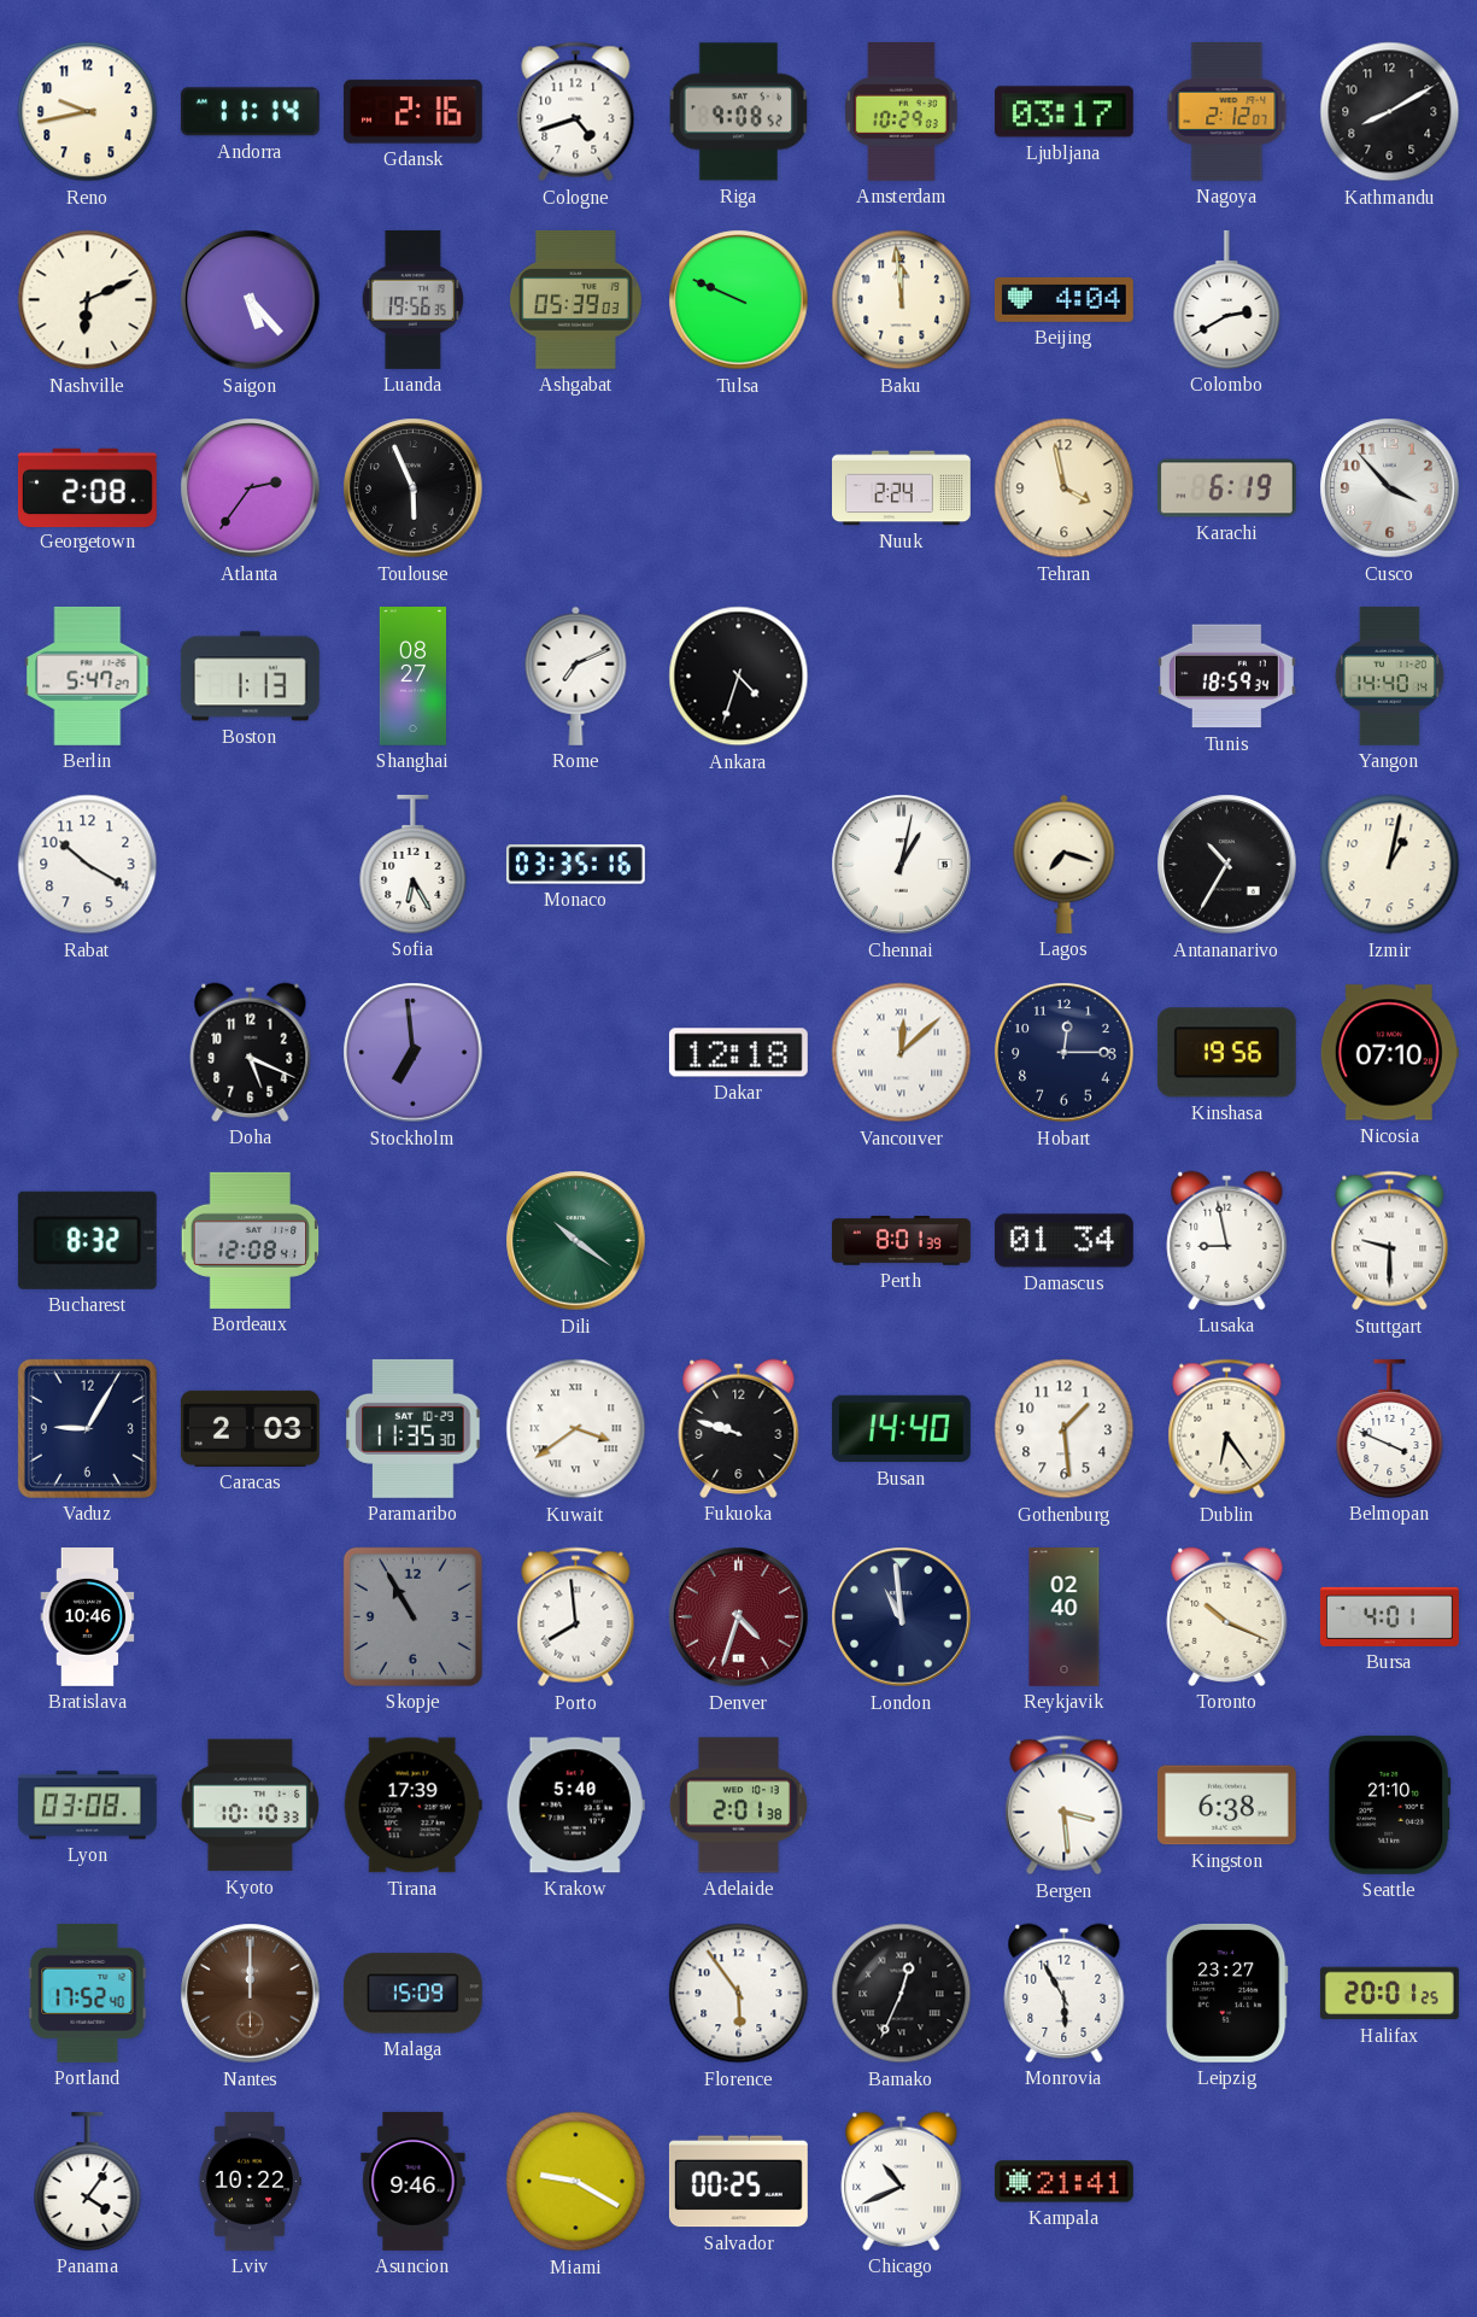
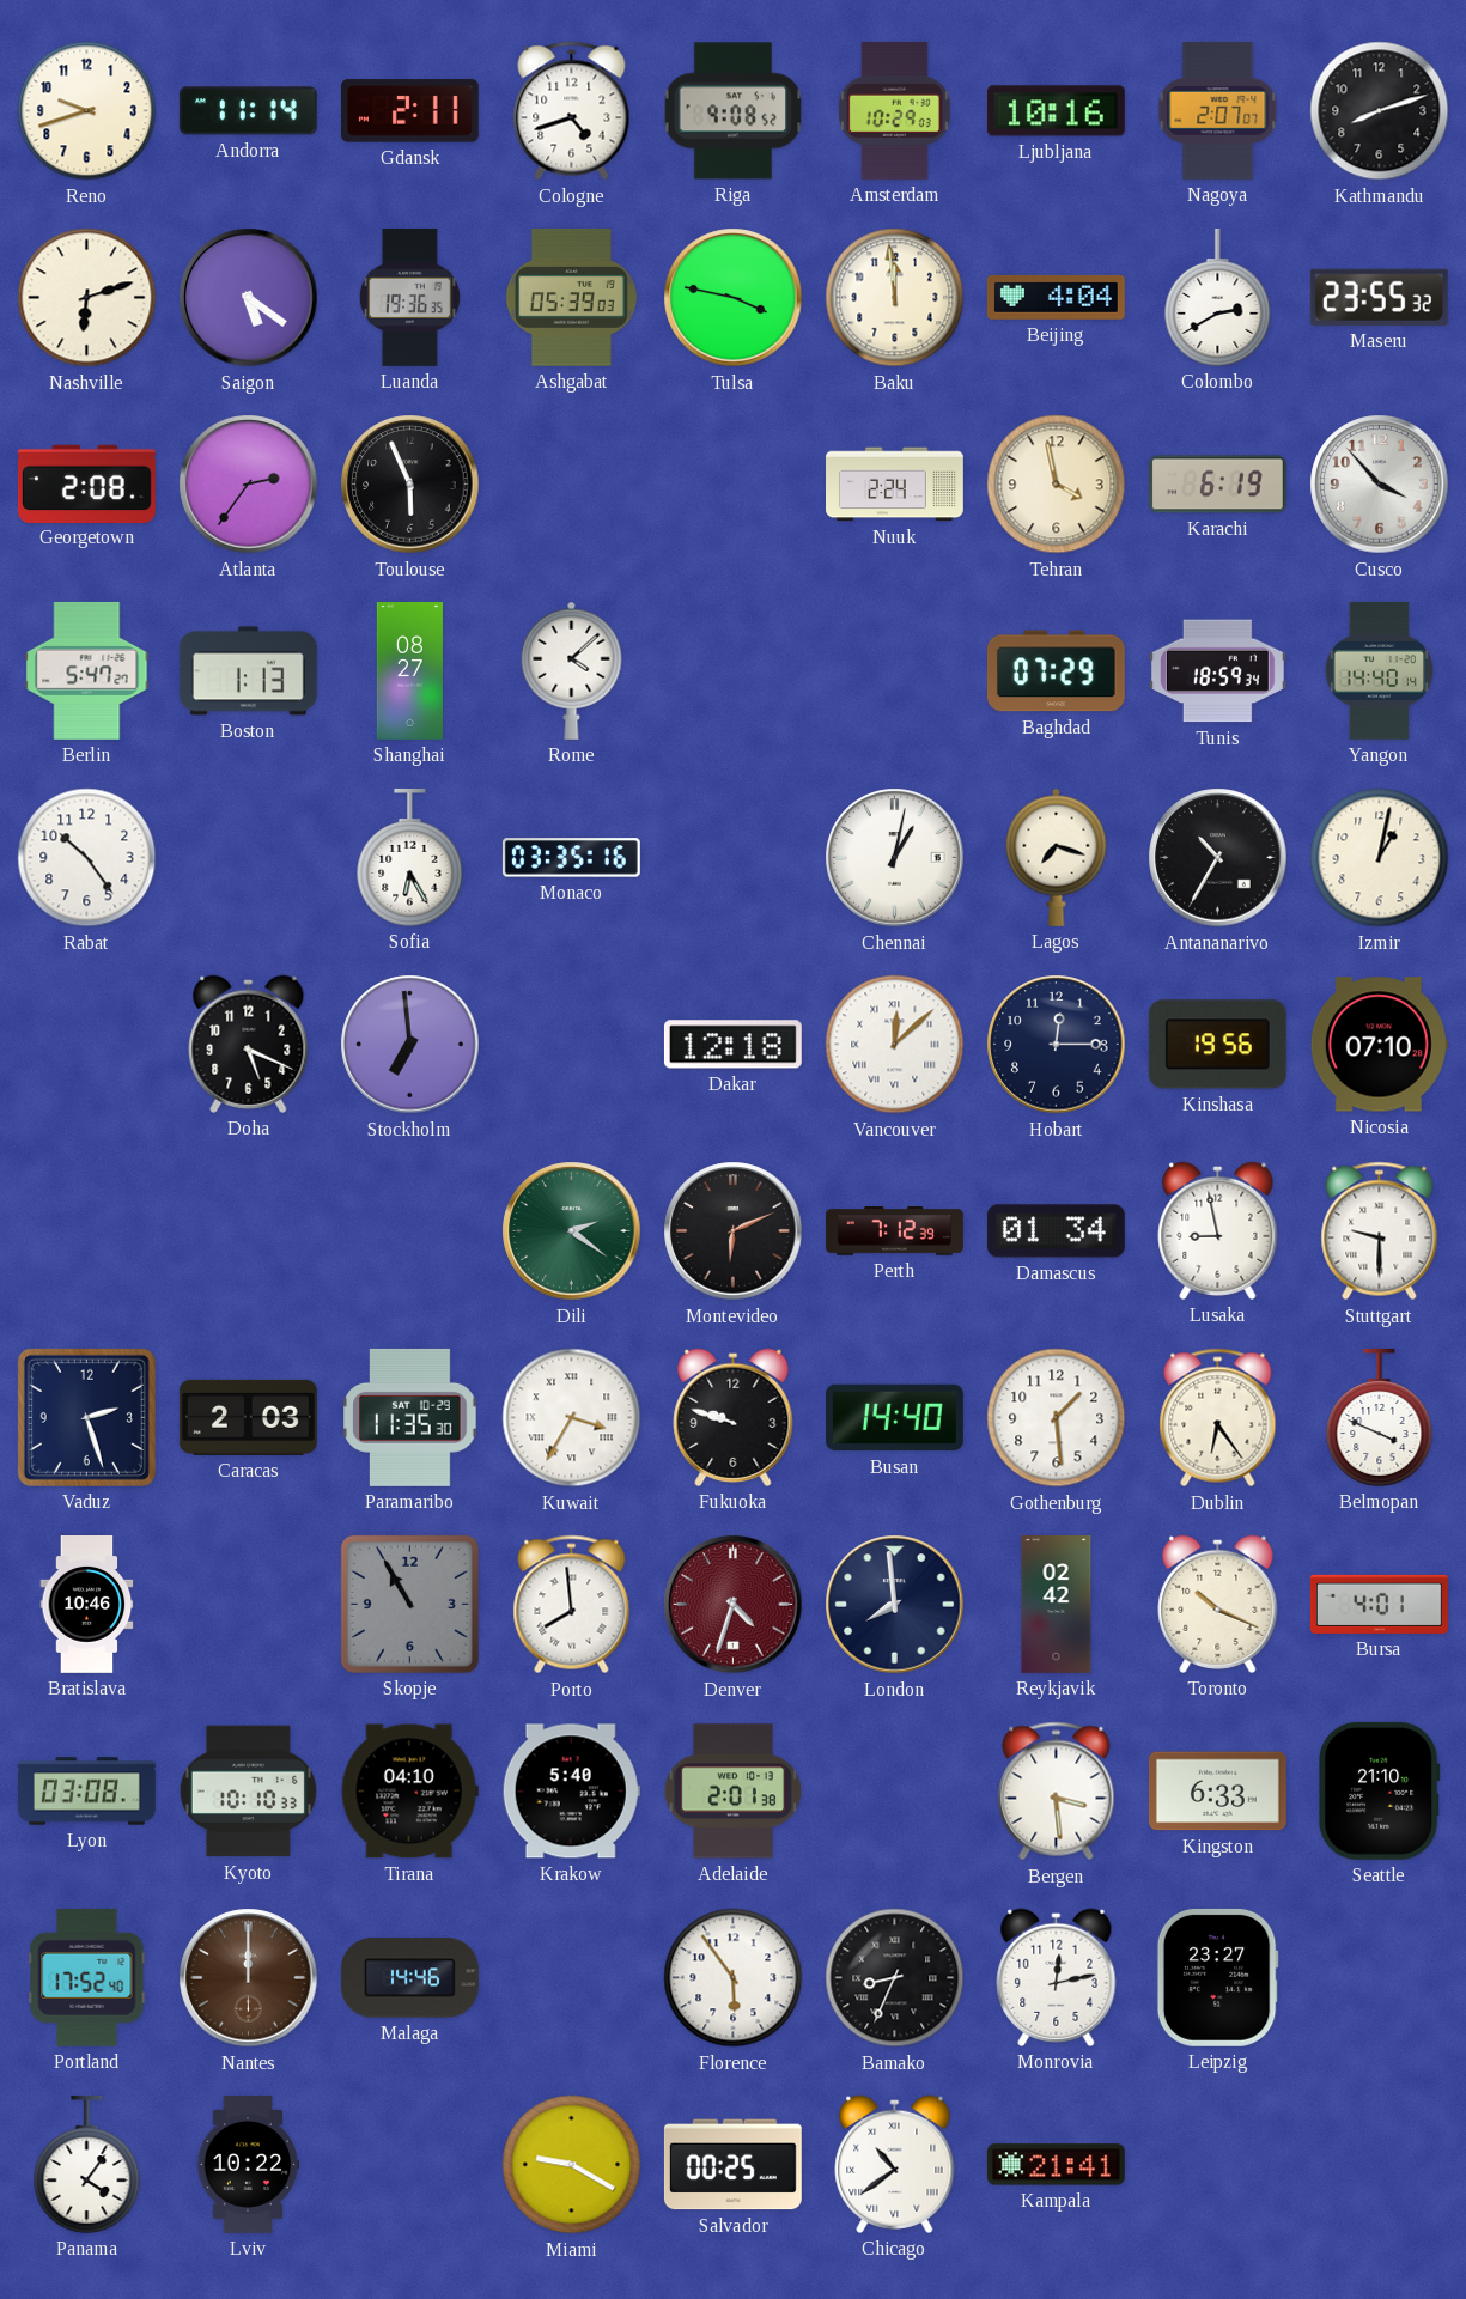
Reno: 9:43 -> 9:42
Gdansk: 2:16 -> 2:11
Ljubljana: 03:17 -> 10:16
Nagoya: 2:12 -> 2:07
Kathmandu: 8:10 -> 8:12
Nashville: 6:11 -> 6:12
Saigon: 5:23 -> 5:21
Luanda: 19:56 -> 19:36
Tulsa: 9:49 -> 3:47
Maseru: none -> 23:55
Rome: 7:11 -> 4:08
Ankara: 4:33 -> none
Baghdad: none -> 07:29
Rabat: 10:20 -> 10:24
Bucharest: 8:32 -> none
Bordeaux: 12:08 -> none
Dili: 10:21 -> 2:21
Montevideo: none -> 6:11
Perth: 8:01 -> 7:12
Vaduz: 9:05 -> 2:27
Kuwait: 3:39 -> 3:35
London: 10:59 -> 7:59
Reykjavik: 02:40 -> 02:42
Tirana: 17:39 -> 04:10
Kingston: 6:38 -> 6:33
Malaga: 15:09 -> 14:46
Bamako: 12:34 -> 8:34
Monrovia: 5:55 -> 12:13
Halifax: 20:01 -> none
Asuncion: 9:46 -> none
Chicago: 10:41 -> 10:39
